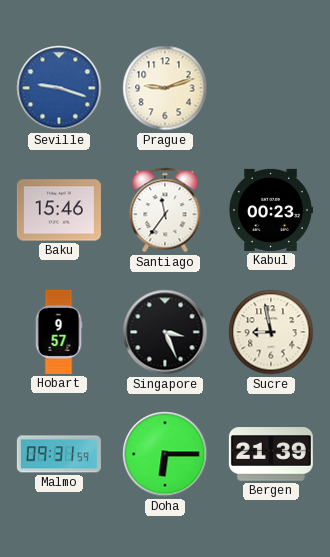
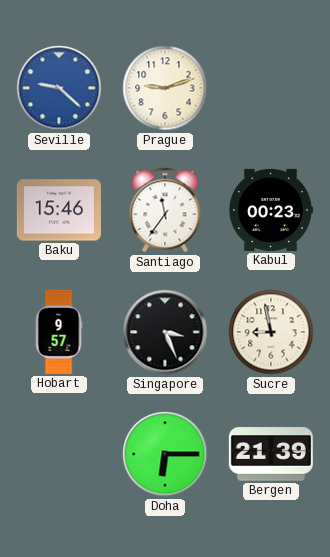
Seville: 9:18 -> 9:22
Malmo: 09:31 -> none
